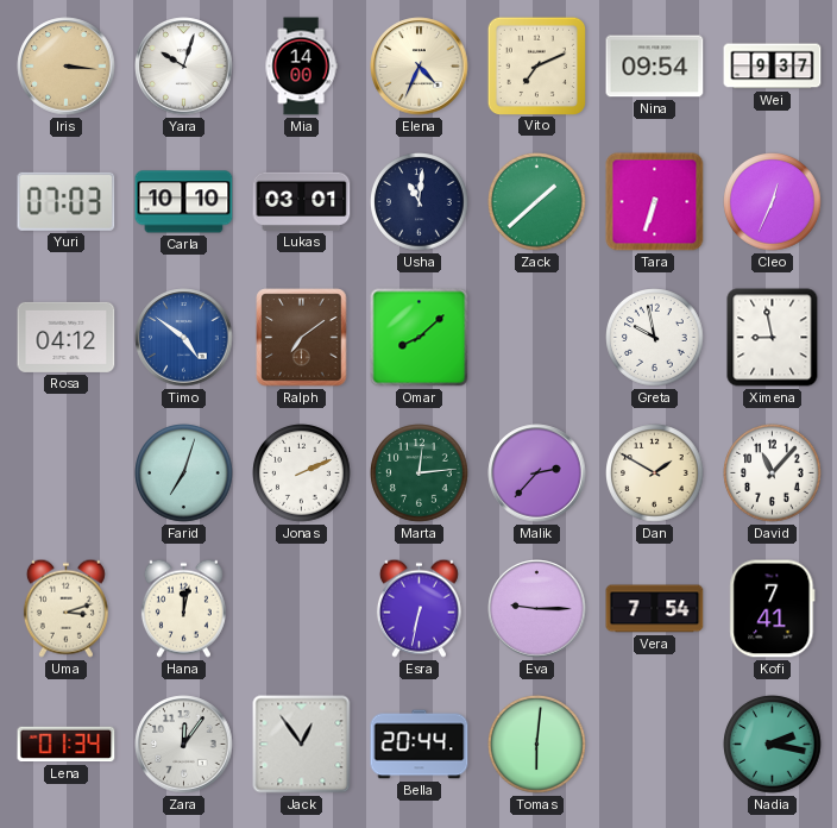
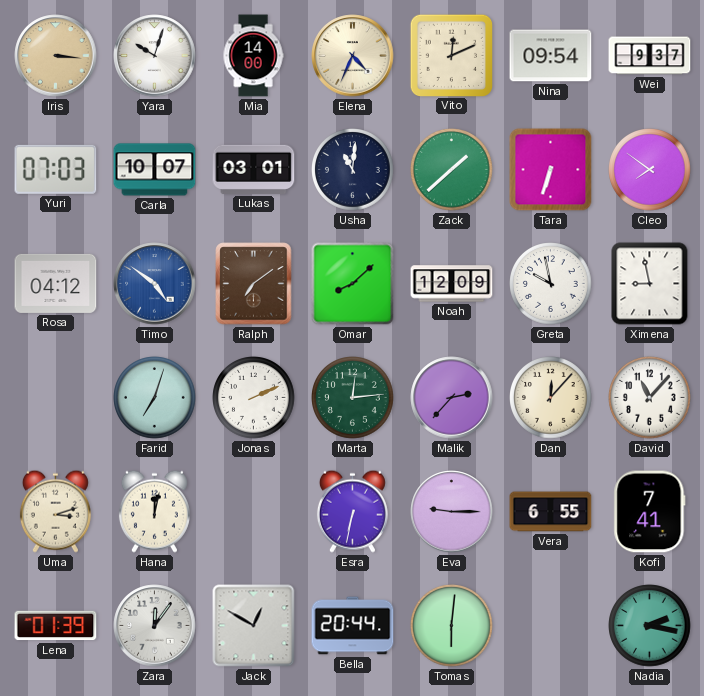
Vito: 7:11 -> 12:11
Carla: 10:10 -> 10:07
Cleo: 12:34 -> 7:51
Noah: none -> 12:09
Dan: 1:50 -> 12:07
Vera: 7:54 -> 6:55
Lena: 01:34 -> 01:39
Jack: 12:54 -> 12:50
